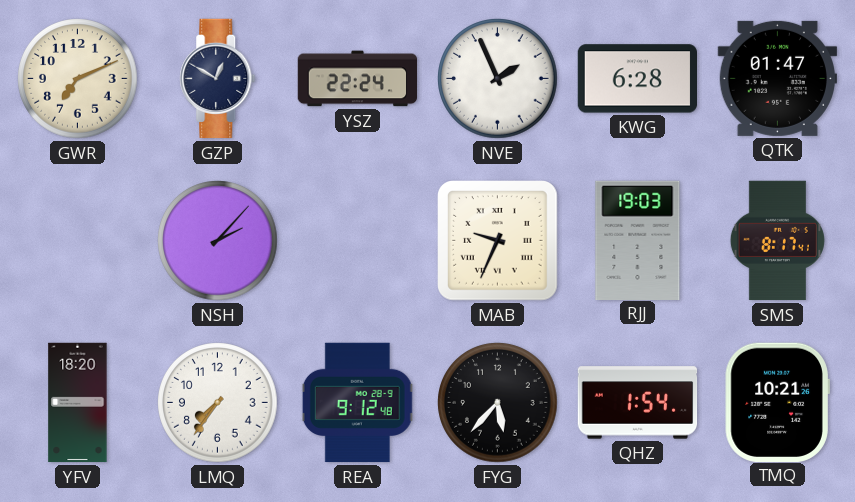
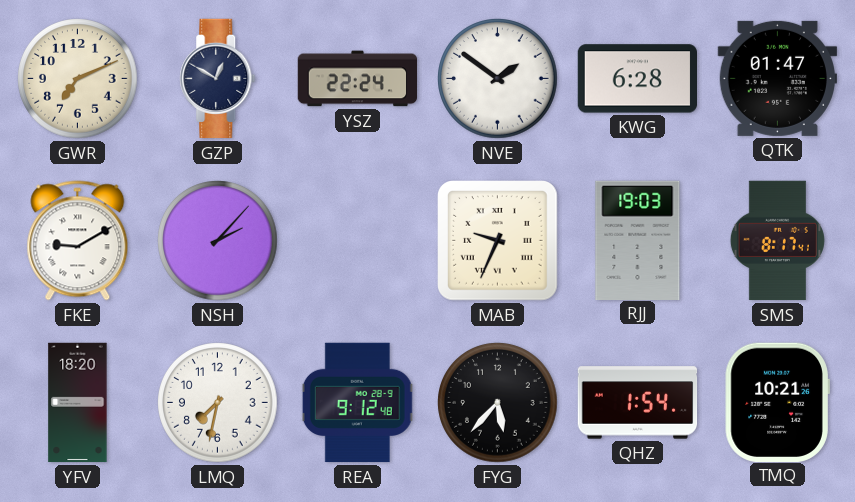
NVE: 1:56 -> 1:51
FKE: none -> 9:10
LMQ: 7:36 -> 7:32
